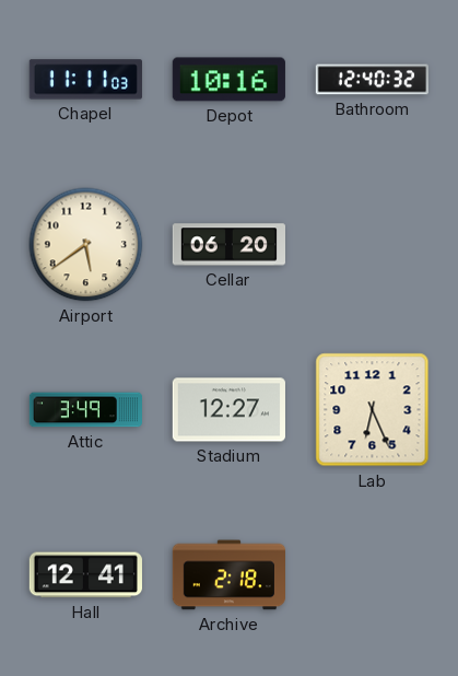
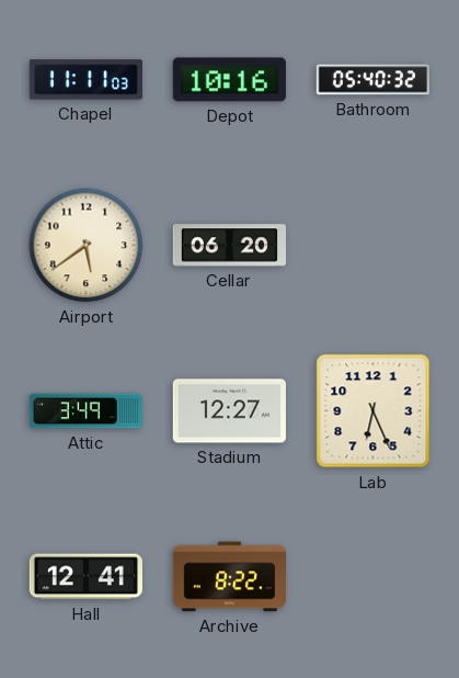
Bathroom: 12:40 -> 05:40
Archive: 2:18 -> 8:22
